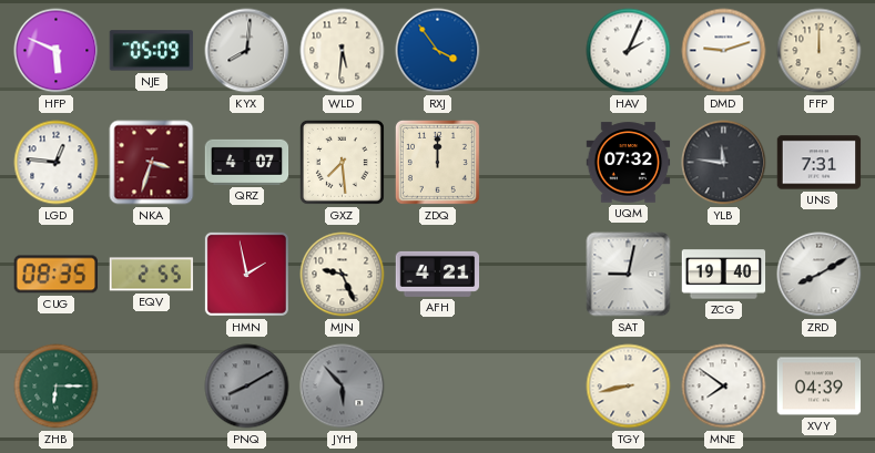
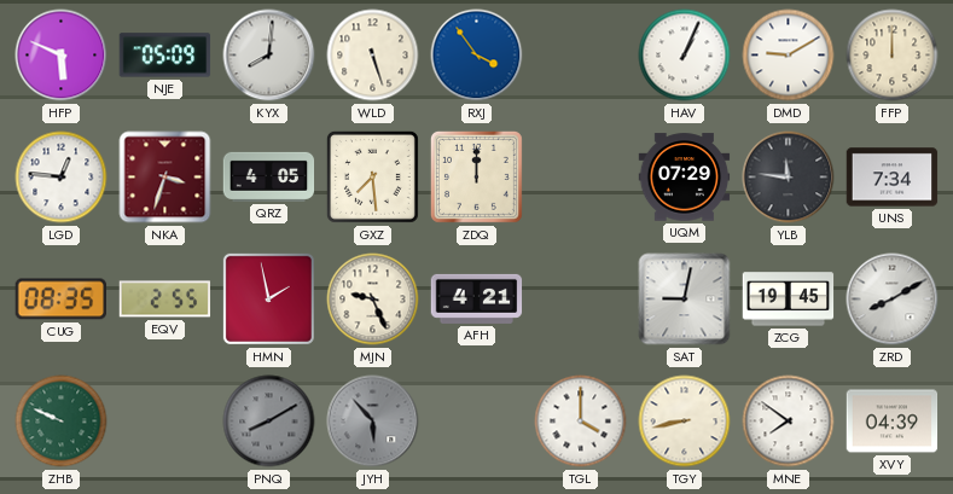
WLD: 5:31 -> 5:27
HAV: 2:04 -> 1:04
DMD: 9:12 -> 9:10
QRZ: 4:07 -> 4:05
UQM: 07:32 -> 07:29
UNS: 7:31 -> 7:34
ZCG: 19:40 -> 19:45
ZHB: 6:15 -> 9:49
TGL: none -> 4:00
